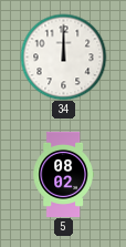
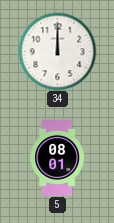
5: 08:02 -> 08:01
